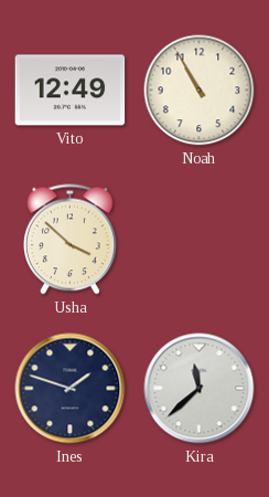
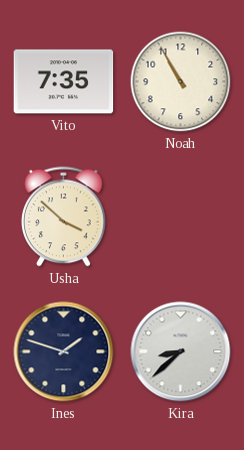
Vito: 12:49 -> 7:35
Kira: 11:38 -> 8:38
